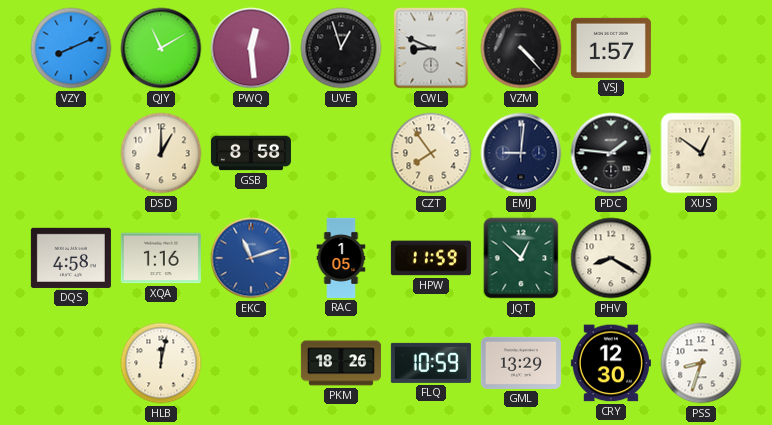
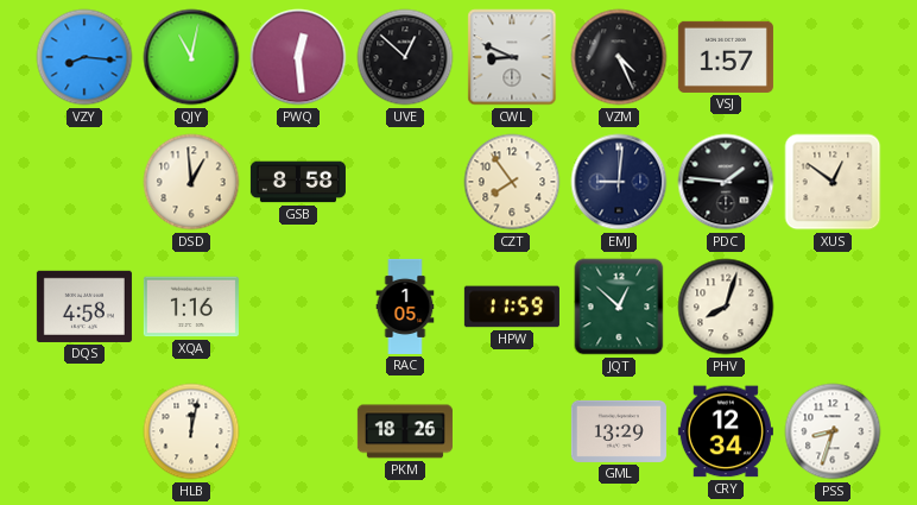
VZY: 8:11 -> 8:16
QJY: 11:10 -> 11:02
UVE: 12:57 -> 12:52
VZM: 4:23 -> 4:26
DSD: 1:00 -> 12:59
EKC: 11:12 -> none
PHV: 8:20 -> 8:03
FLQ: 10:59 -> none
CRY: 12:30 -> 12:34
